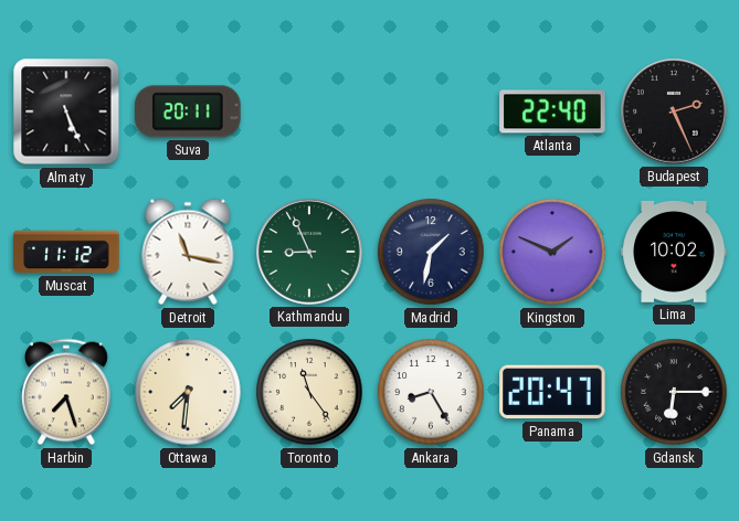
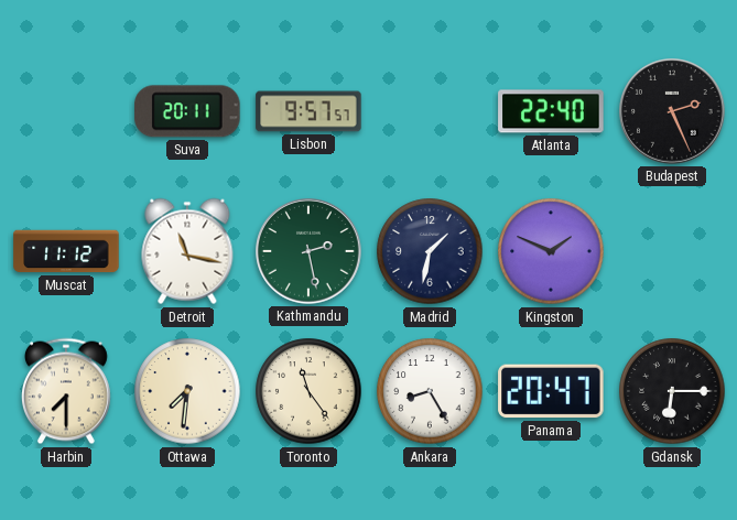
Almaty: 5:26 -> none
Lisbon: none -> 9:57
Kathmandu: 8:56 -> 2:28
Lima: 10:02 -> none
Harbin: 7:27 -> 7:30
